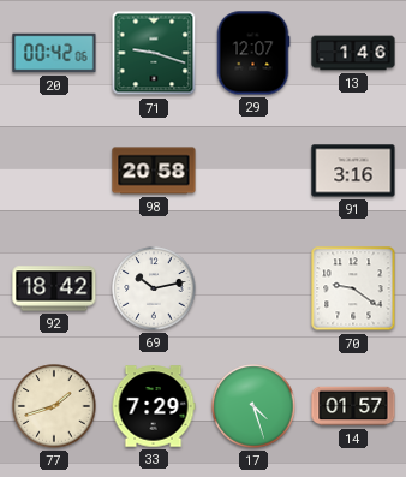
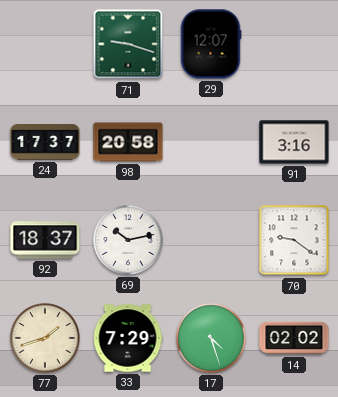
20: 00:42 -> none
13: 1:46 -> none
24: none -> 17:37
92: 18:42 -> 18:37
14: 01:57 -> 02:02
